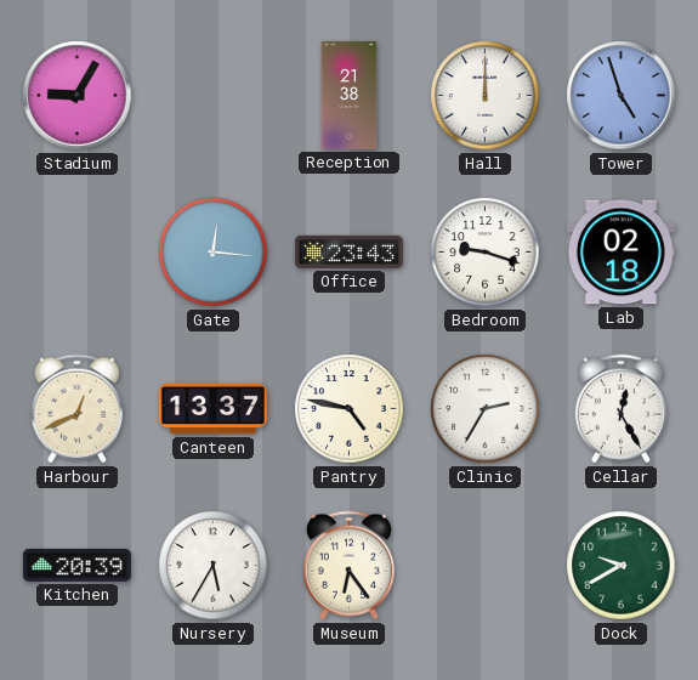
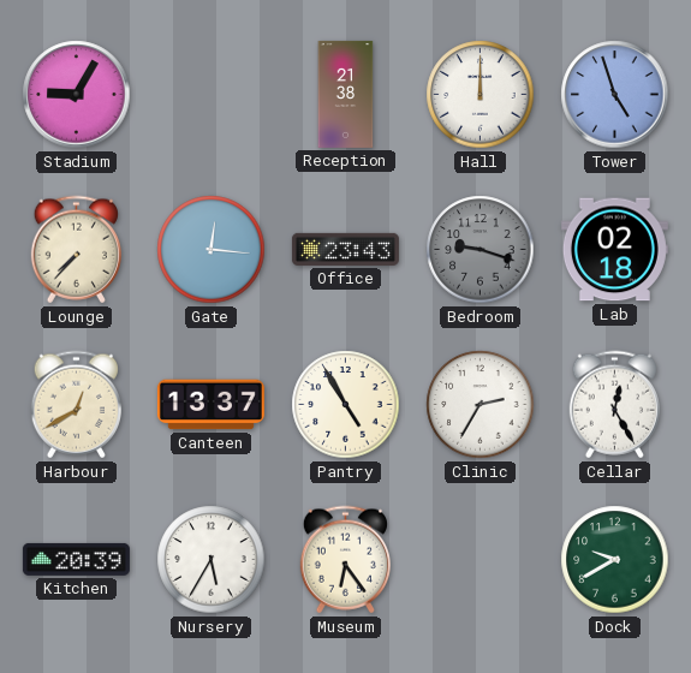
Lounge: none -> 7:37
Bedroom dial: white -> grey
Harbour: 12:41 -> 12:40
Pantry: 4:47 -> 4:55
